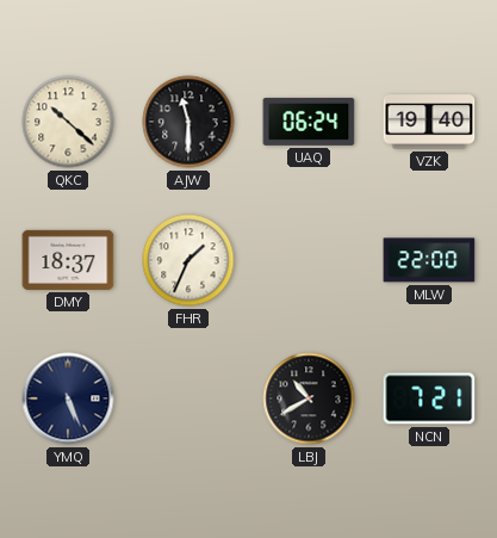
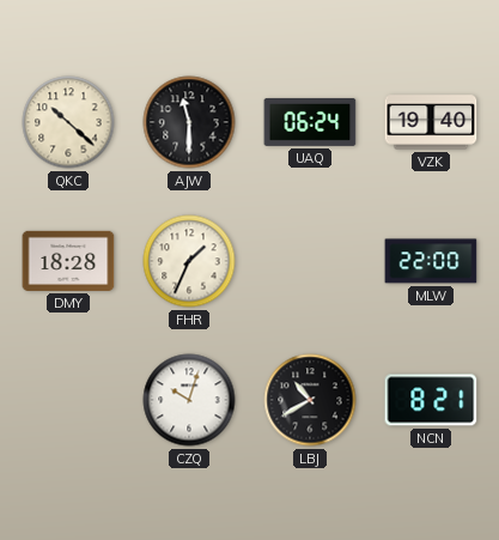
DMY: 18:37 -> 18:28
YMQ: 5:26 -> none
CZQ: none -> 10:03
NCN: 7:21 -> 8:21
